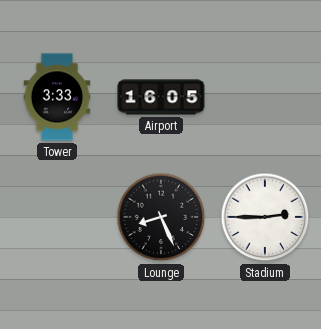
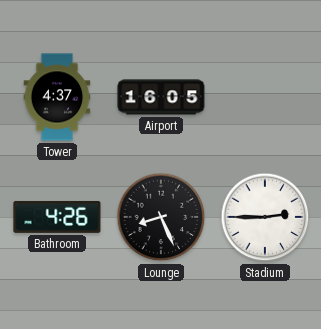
Tower: 3:33 -> 4:37
Bathroom: none -> 4:26
